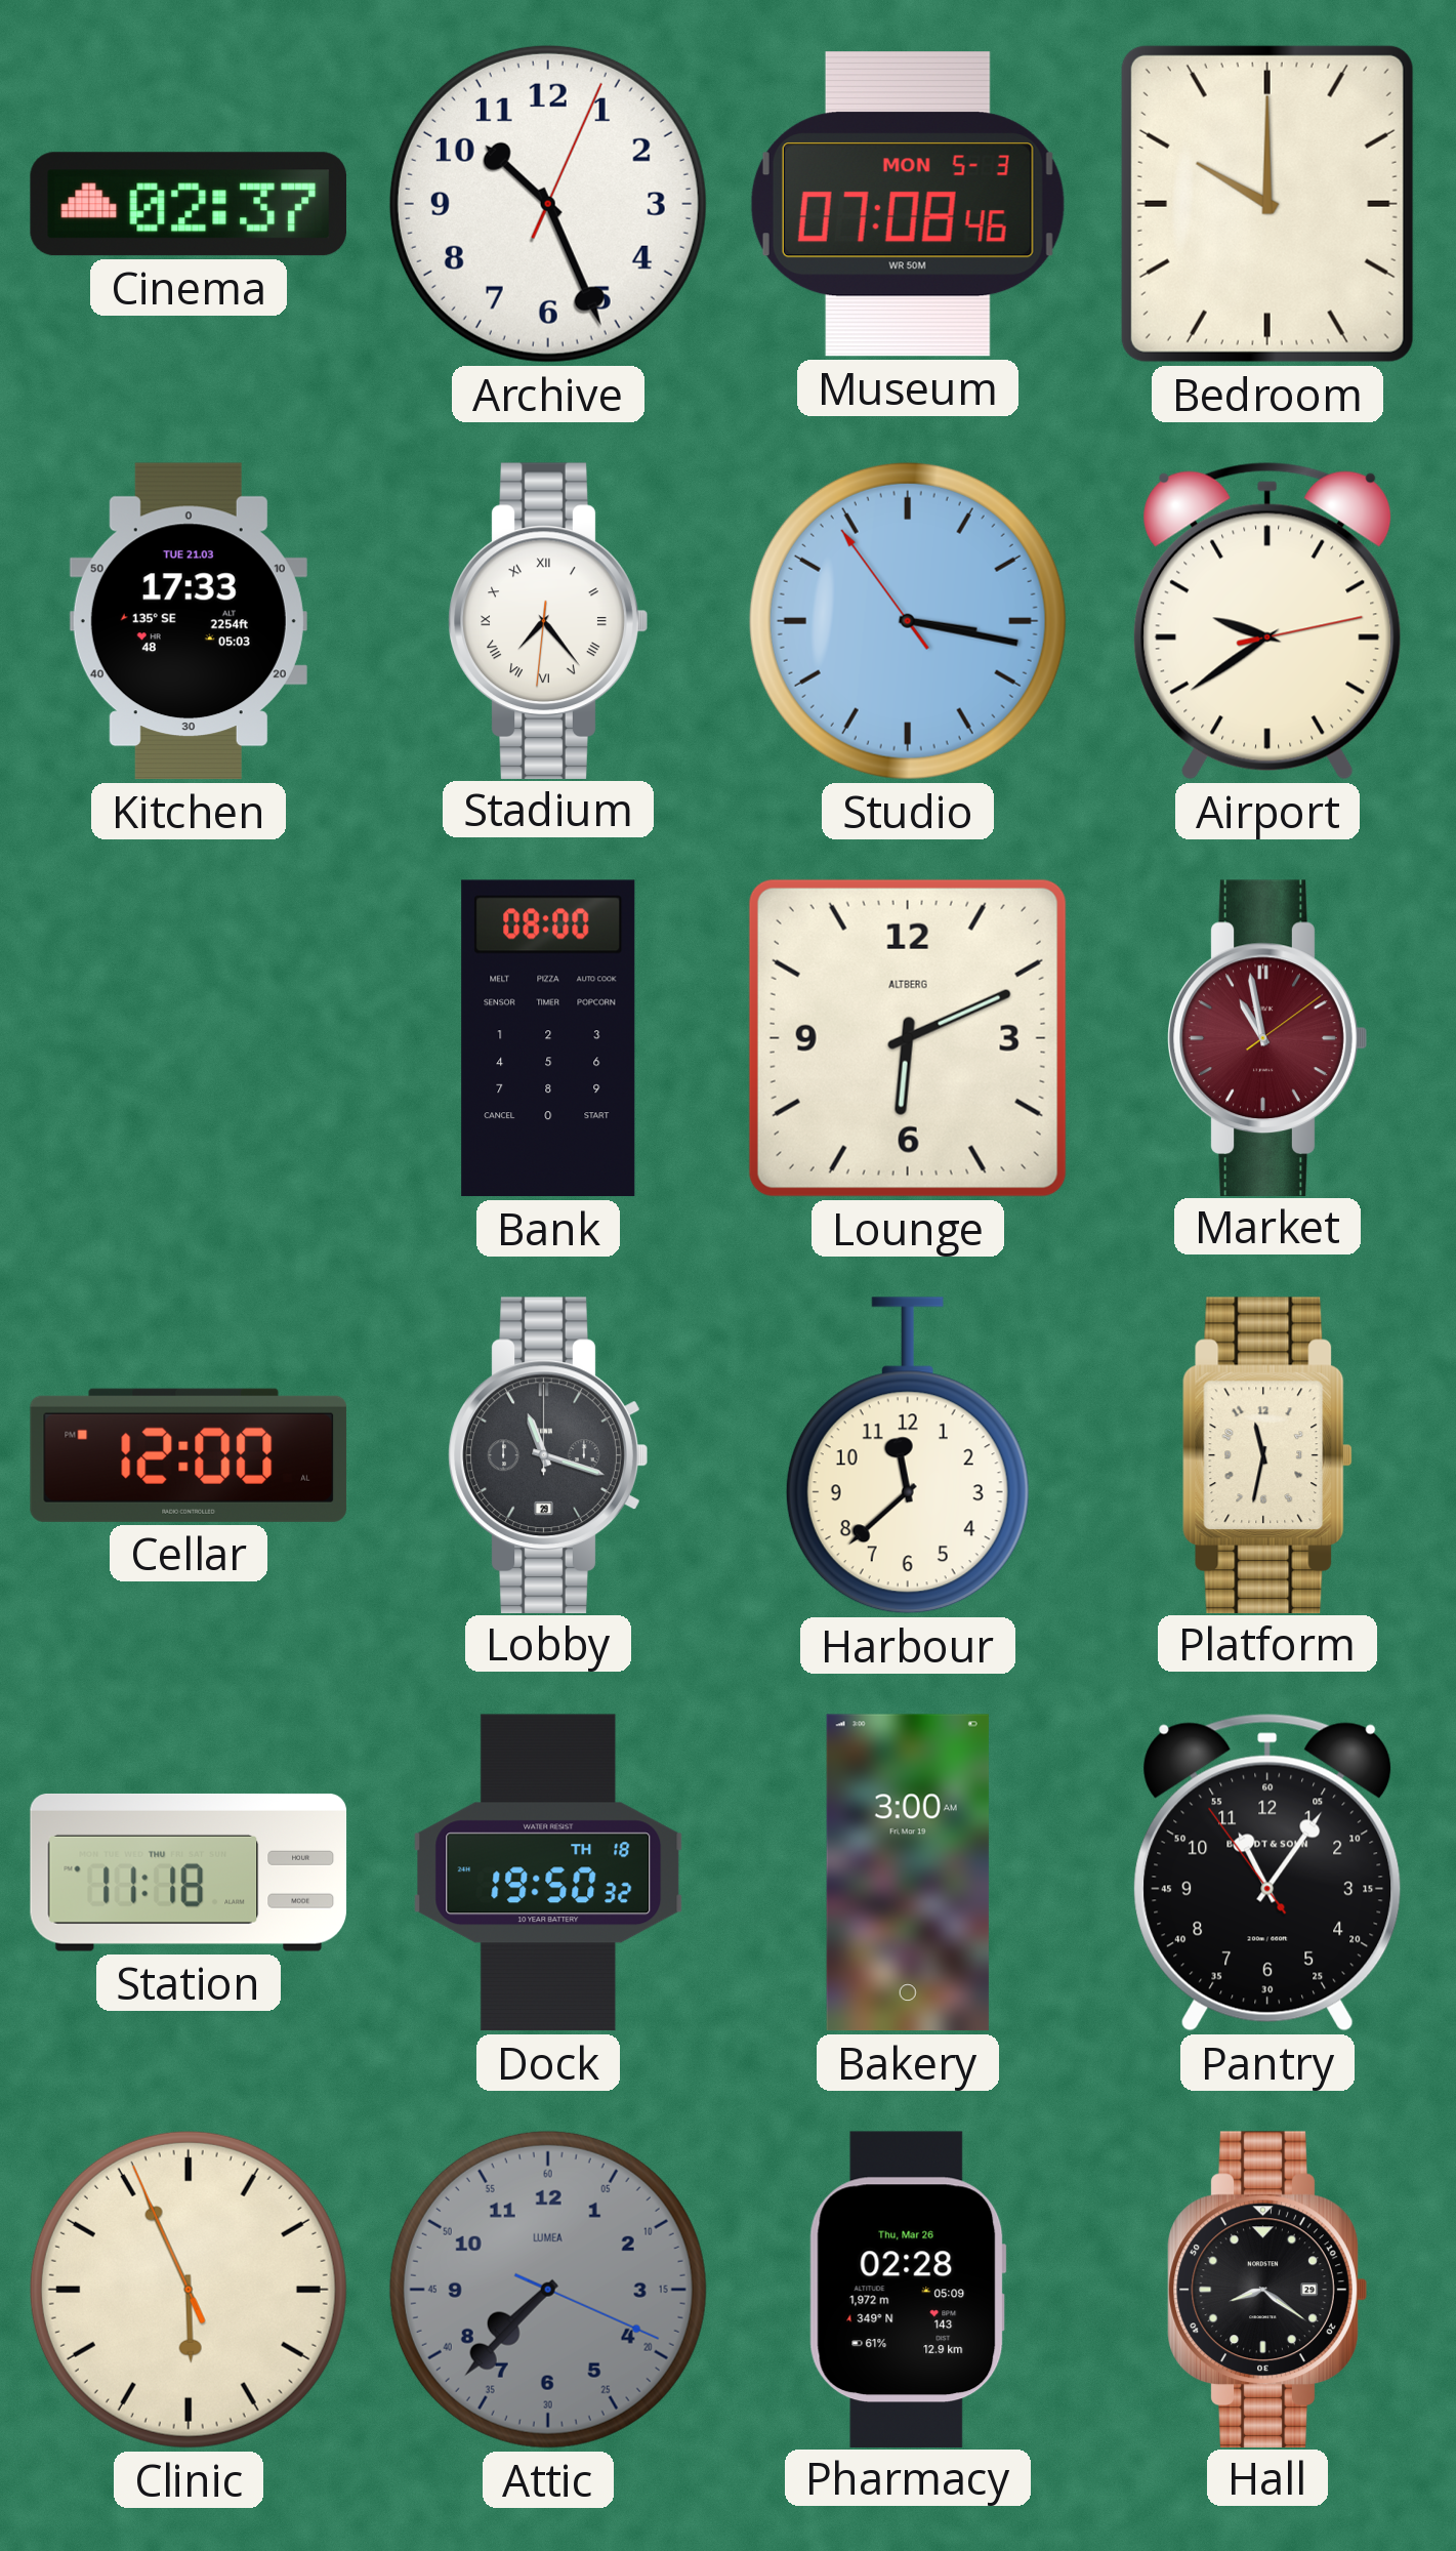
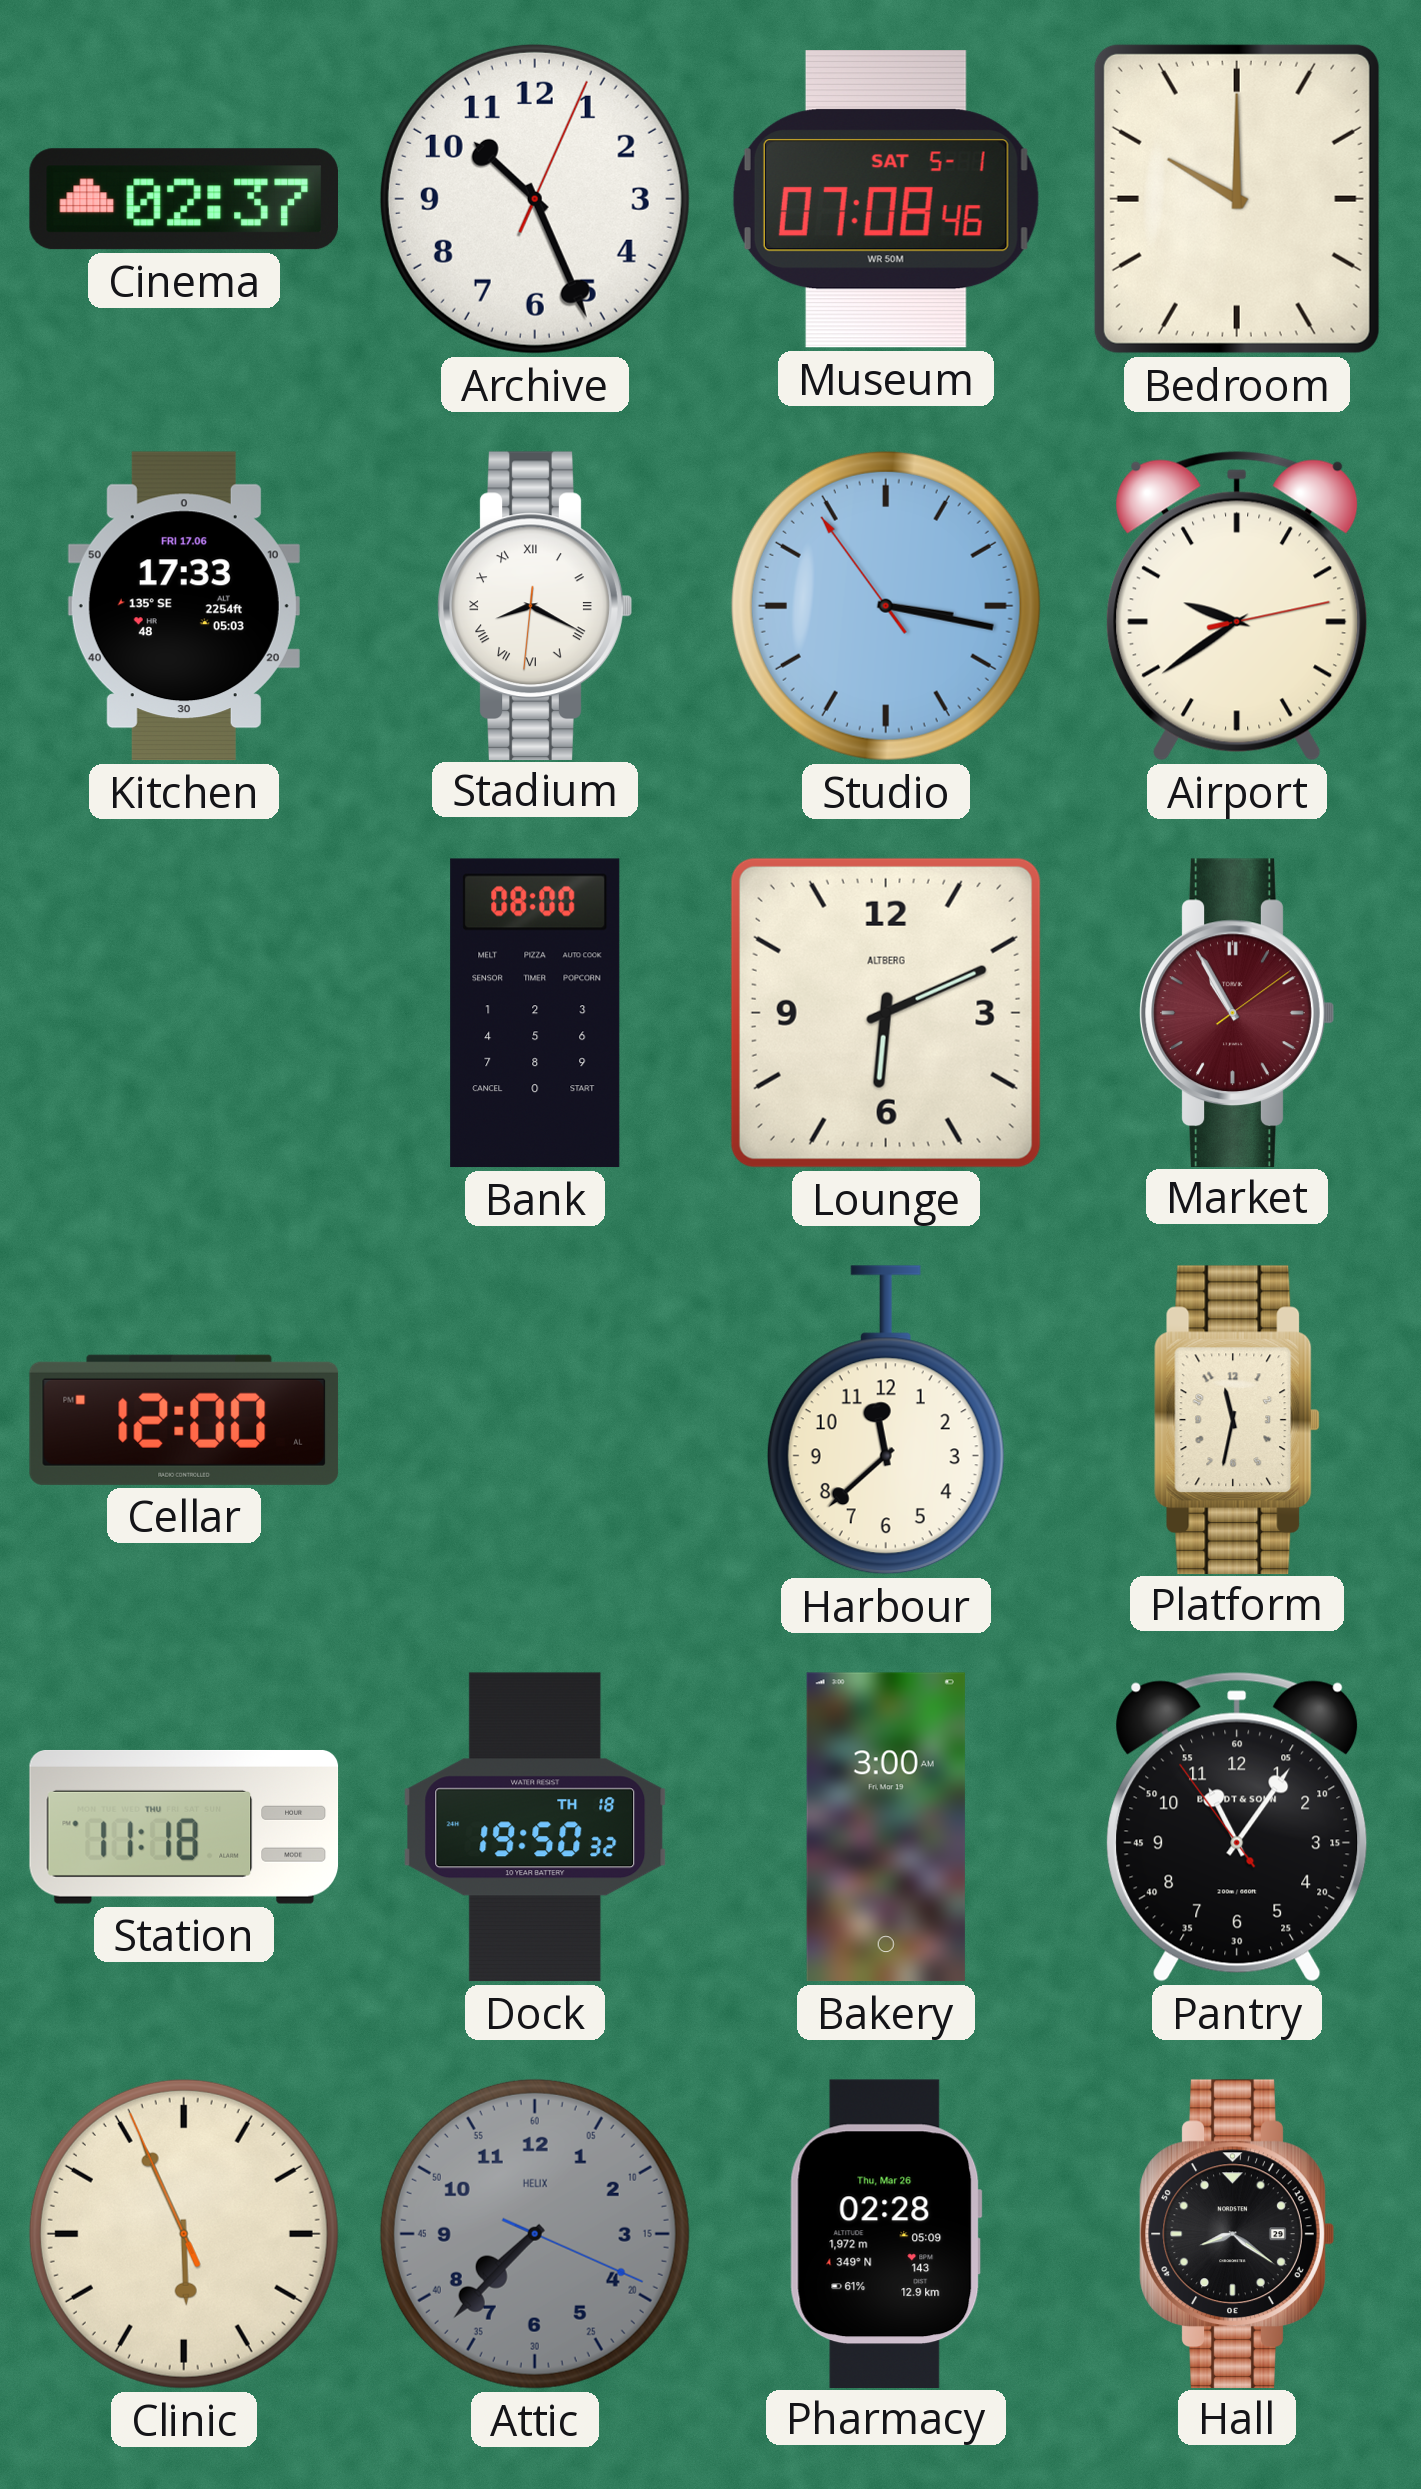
Museum date: MON 5-3 -> SAT 5-1
Kitchen date: TUE 21.03 -> FRI 17.06
Stadium: 7:23 -> 8:19
Market: 10:58 -> 10:55
Lobby: 11:18 -> none
Attic brand: LUMEA -> HELIX
